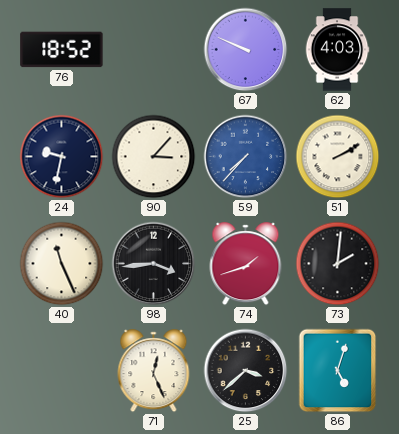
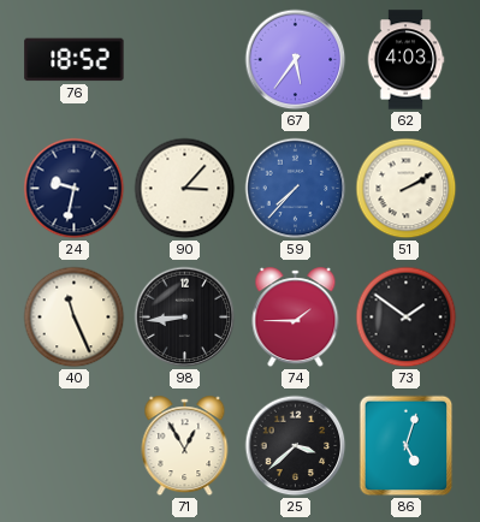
67: 9:49 -> 5:36
98: 3:44 -> 8:44
74: 1:42 -> 1:45
73: 2:01 -> 1:51
71: 12:26 -> 12:55
